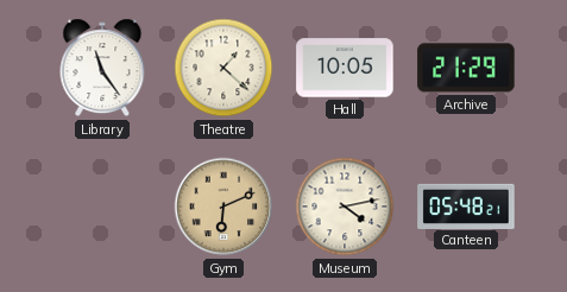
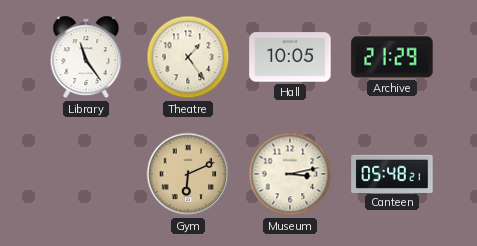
Theatre: 1:22 -> 1:24
Museum: 4:13 -> 3:13
